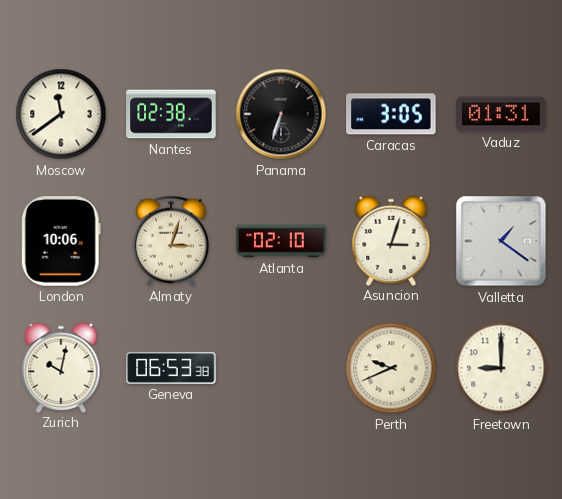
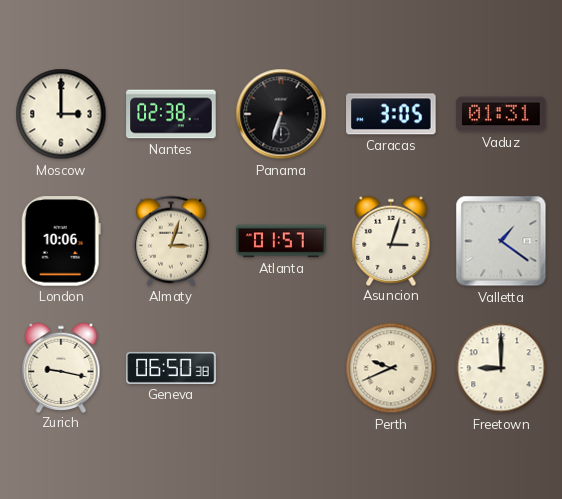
Moscow: 11:39 -> 3:00
Atlanta: 02:10 -> 01:57
Zurich: 10:02 -> 9:17
Geneva: 06:53 -> 06:50
